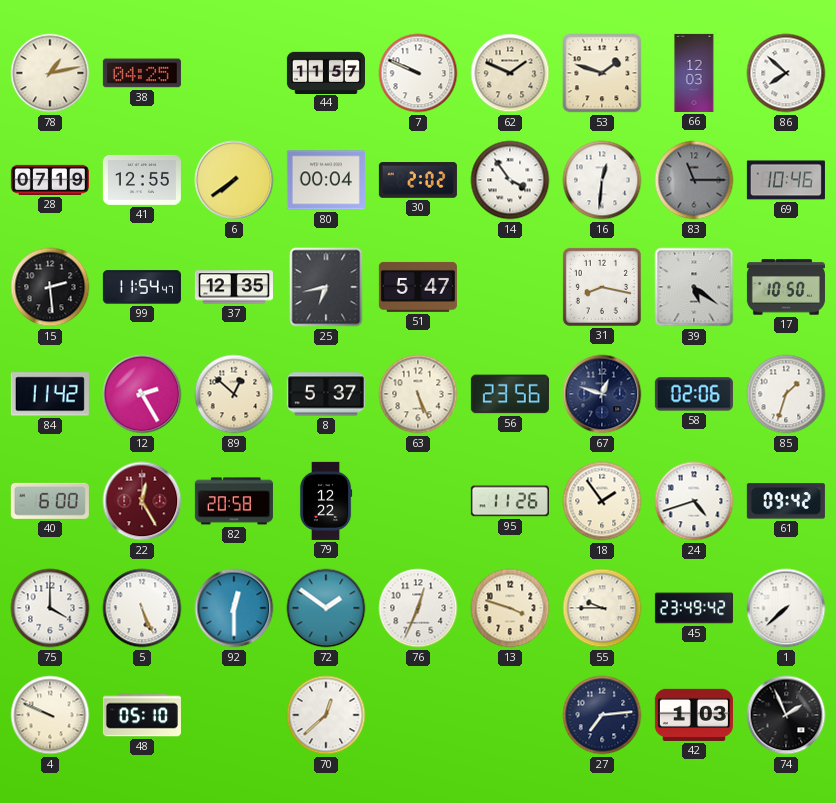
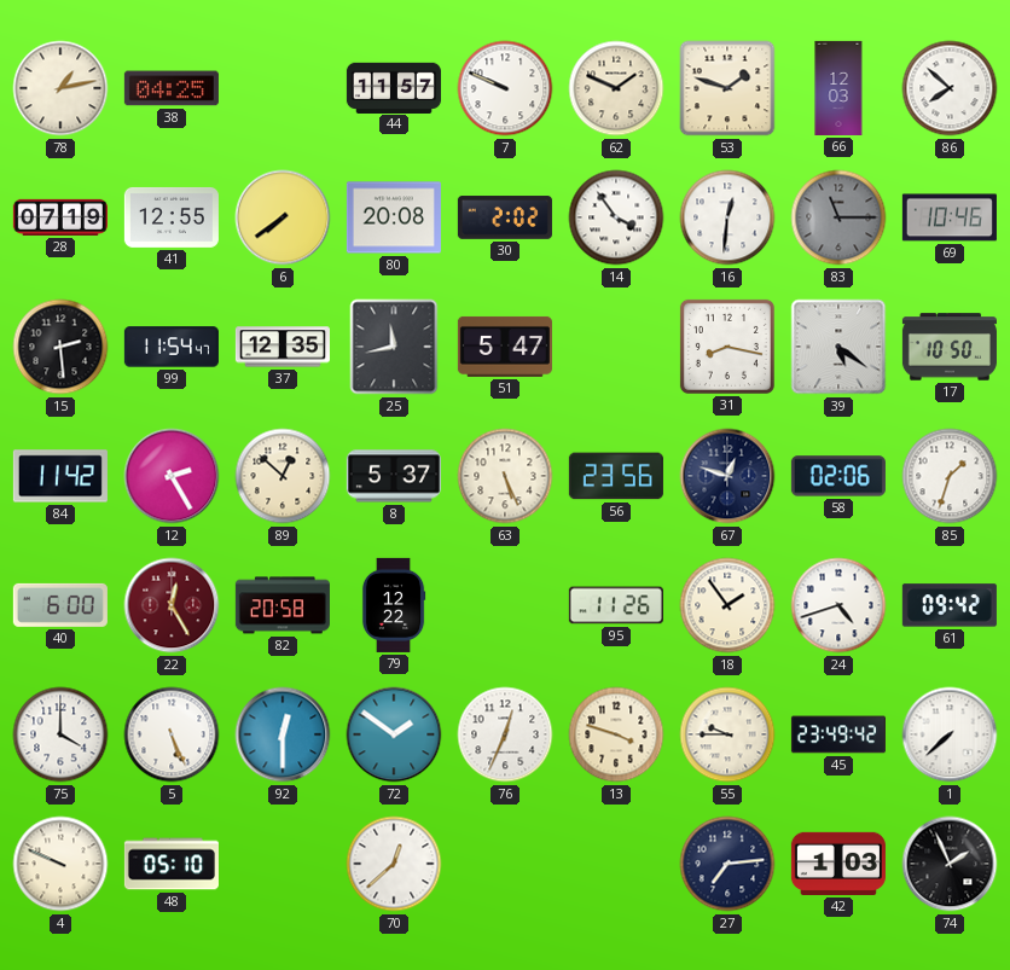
80: 00:04 -> 20:08
25: 6:43 -> 11:43
